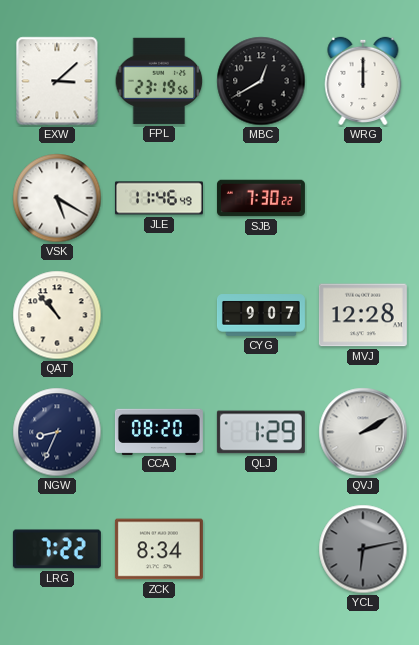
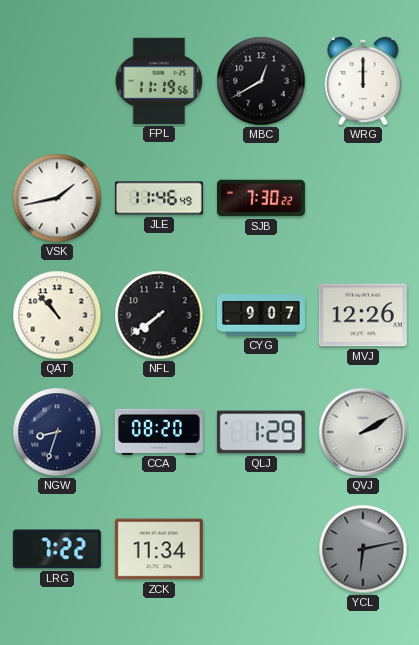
EXW: 3:08 -> none
FPL: 23:19 -> 11:19
VSK: 5:20 -> 1:43
NFL: none -> 7:39
MVJ: 12:28 -> 12:26
NGW: 8:34 -> 8:33
ZCK: 8:34 -> 11:34
